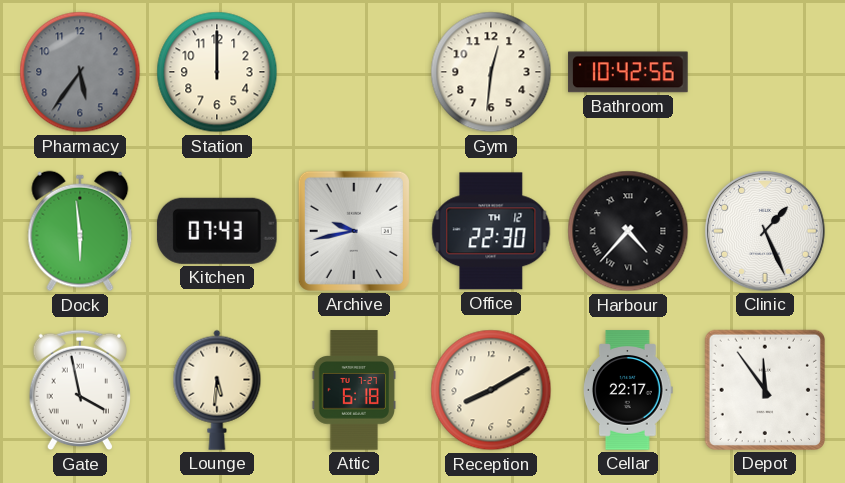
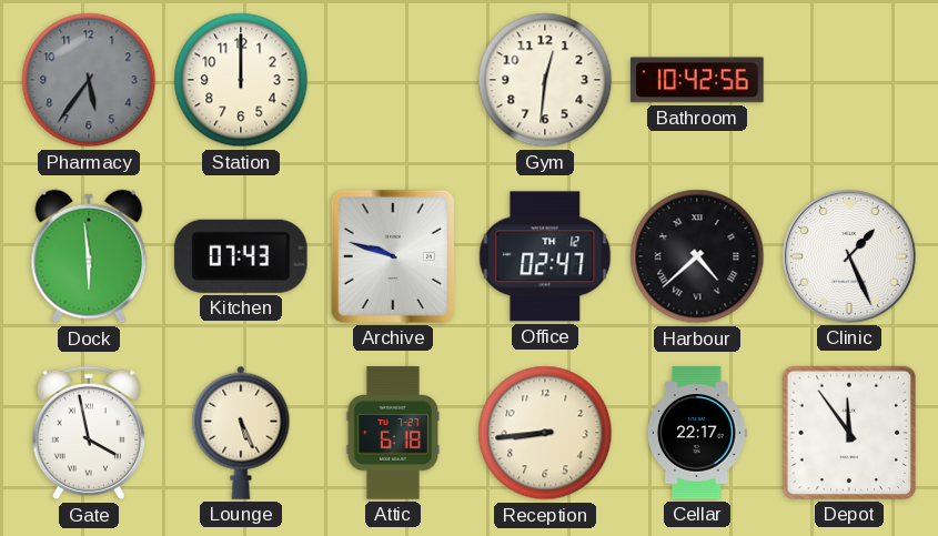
Archive: 9:43 -> 9:48
Office: 22:30 -> 02:47
Harbour: 4:37 -> 4:38
Lounge: 5:31 -> 5:26
Reception: 8:10 -> 8:44
